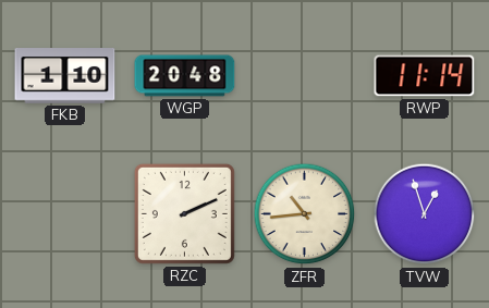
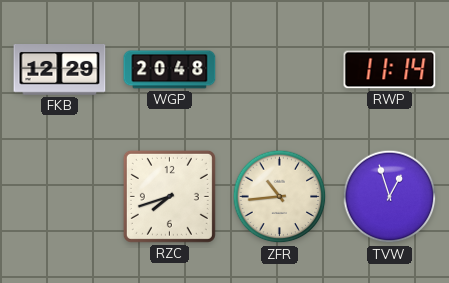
FKB: 1:10 -> 12:29
RZC: 2:11 -> 7:42
